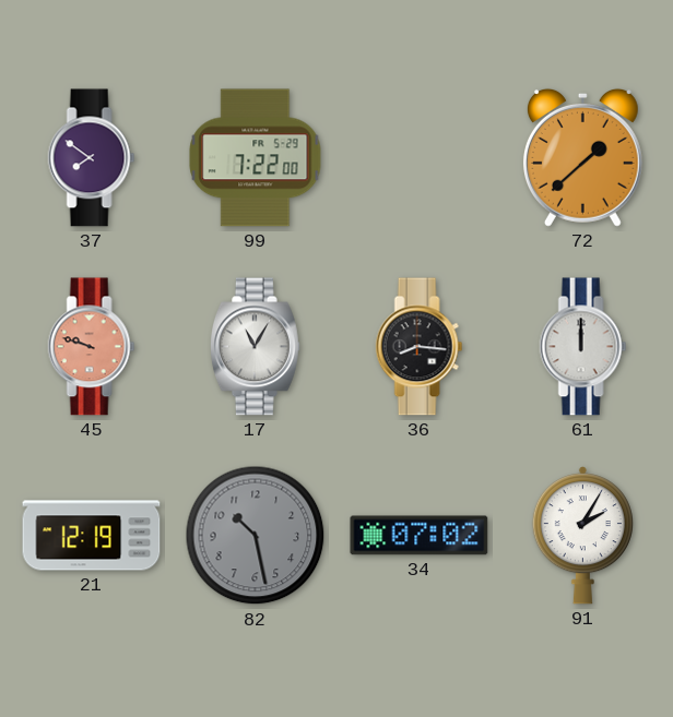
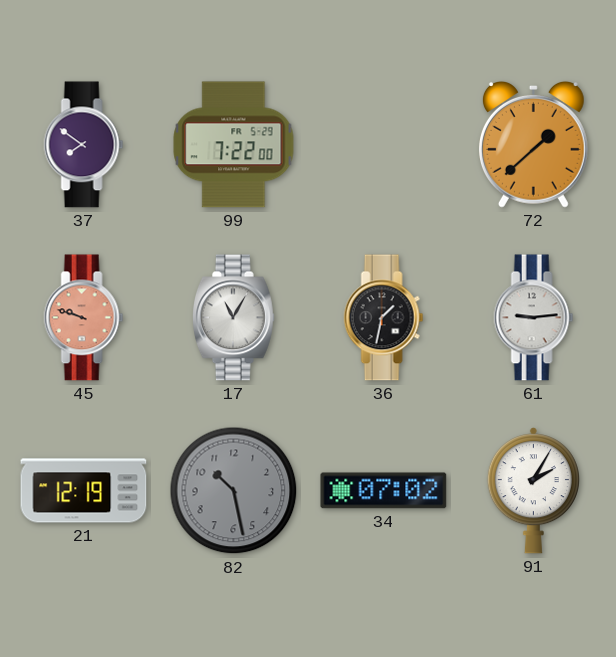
36: 8:16 -> 1:32
61: 12:00 -> 9:14
